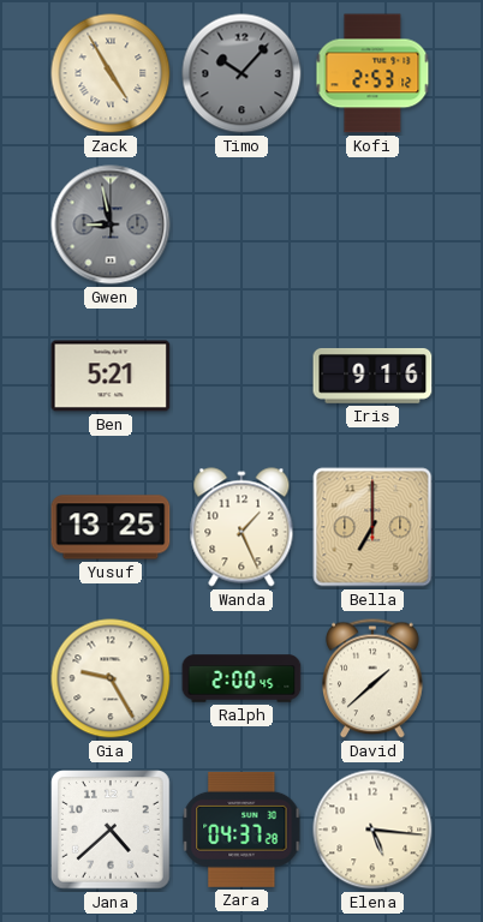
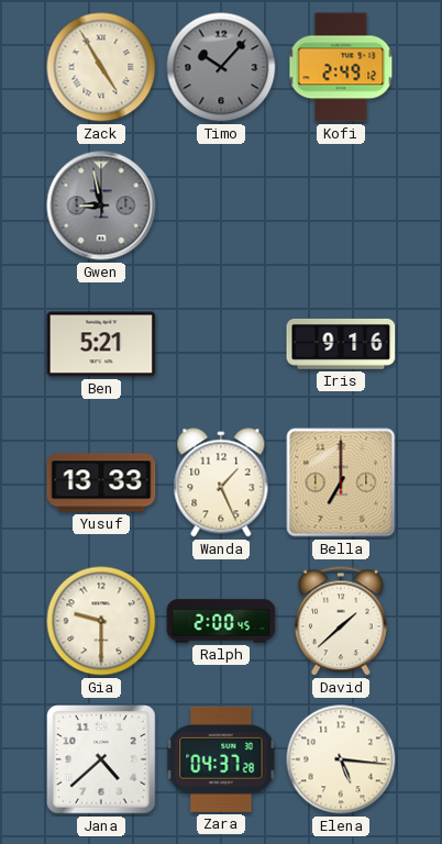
Kofi: 2:53 -> 2:49
Yusuf: 13:25 -> 13:33
Gia: 9:25 -> 9:30
